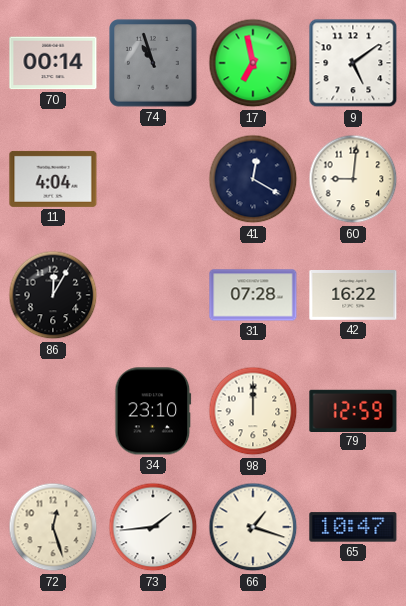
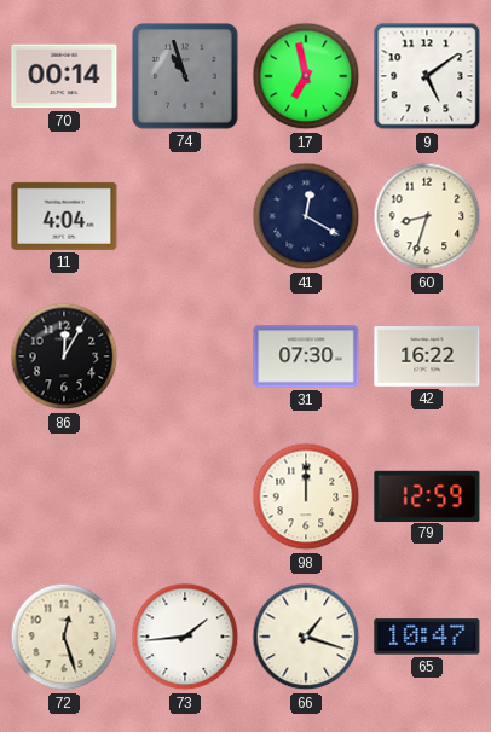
60: 9:01 -> 8:33
31: 07:28 -> 07:30
34: 23:10 -> none
